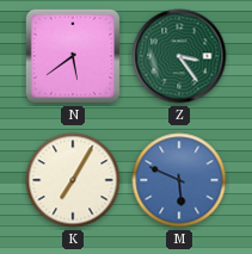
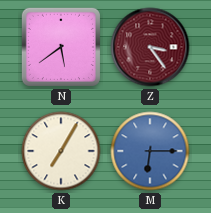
Z dial: green -> burgundy
M: 5:49 -> 6:15
